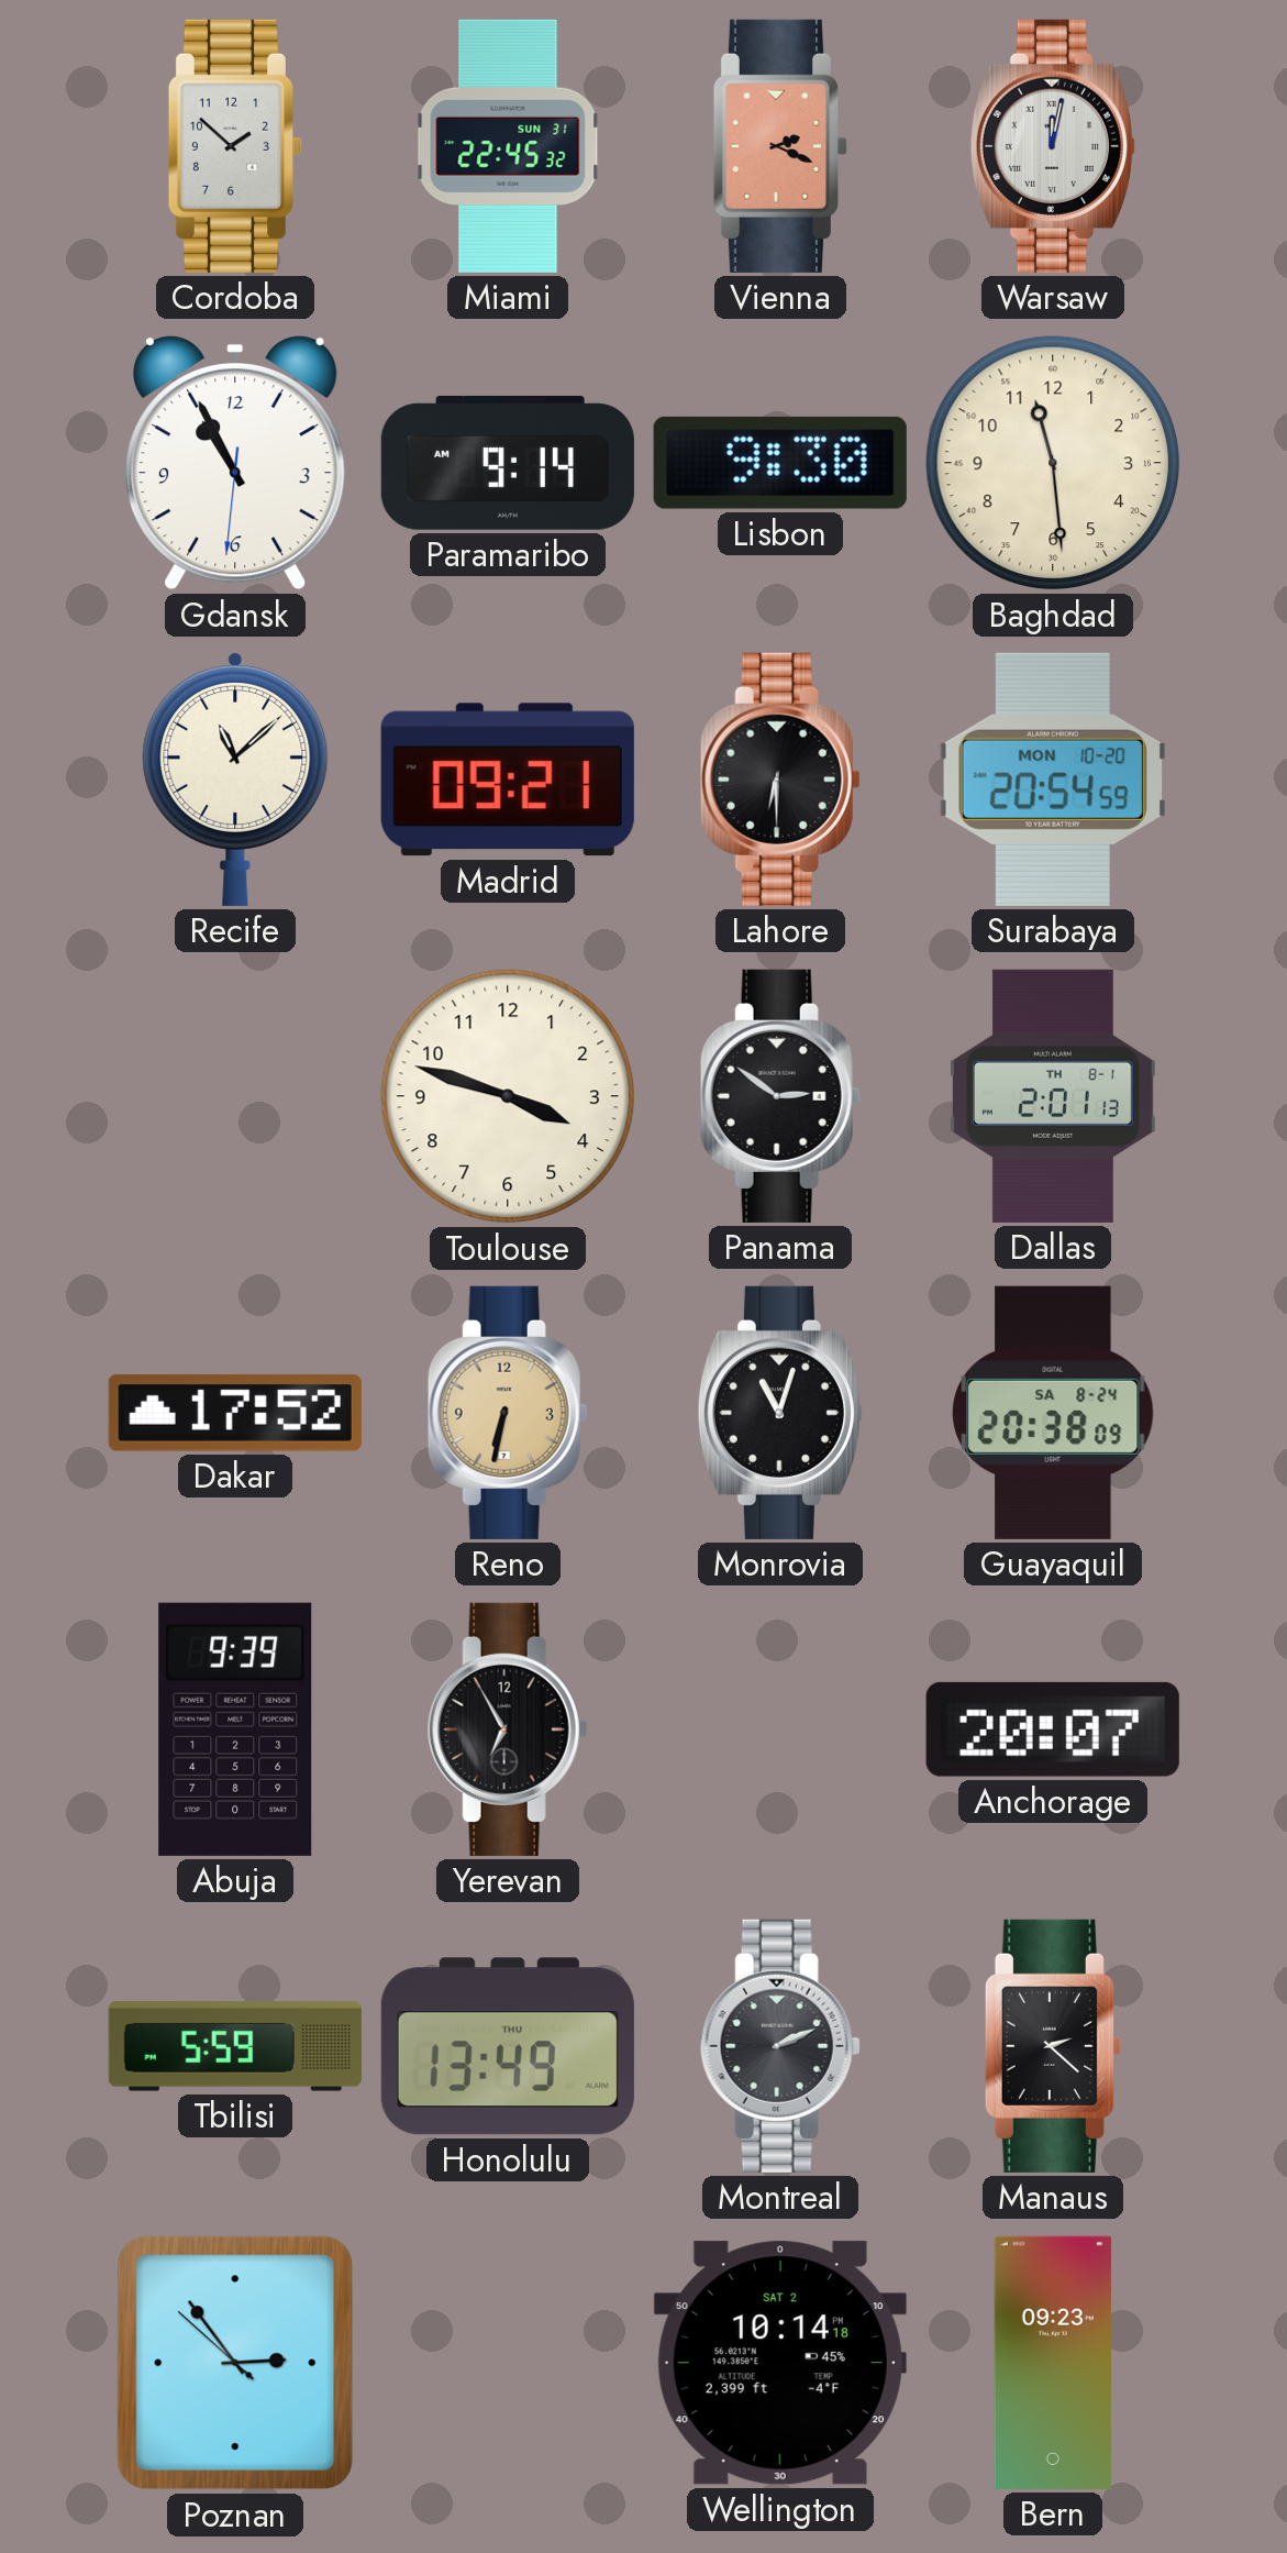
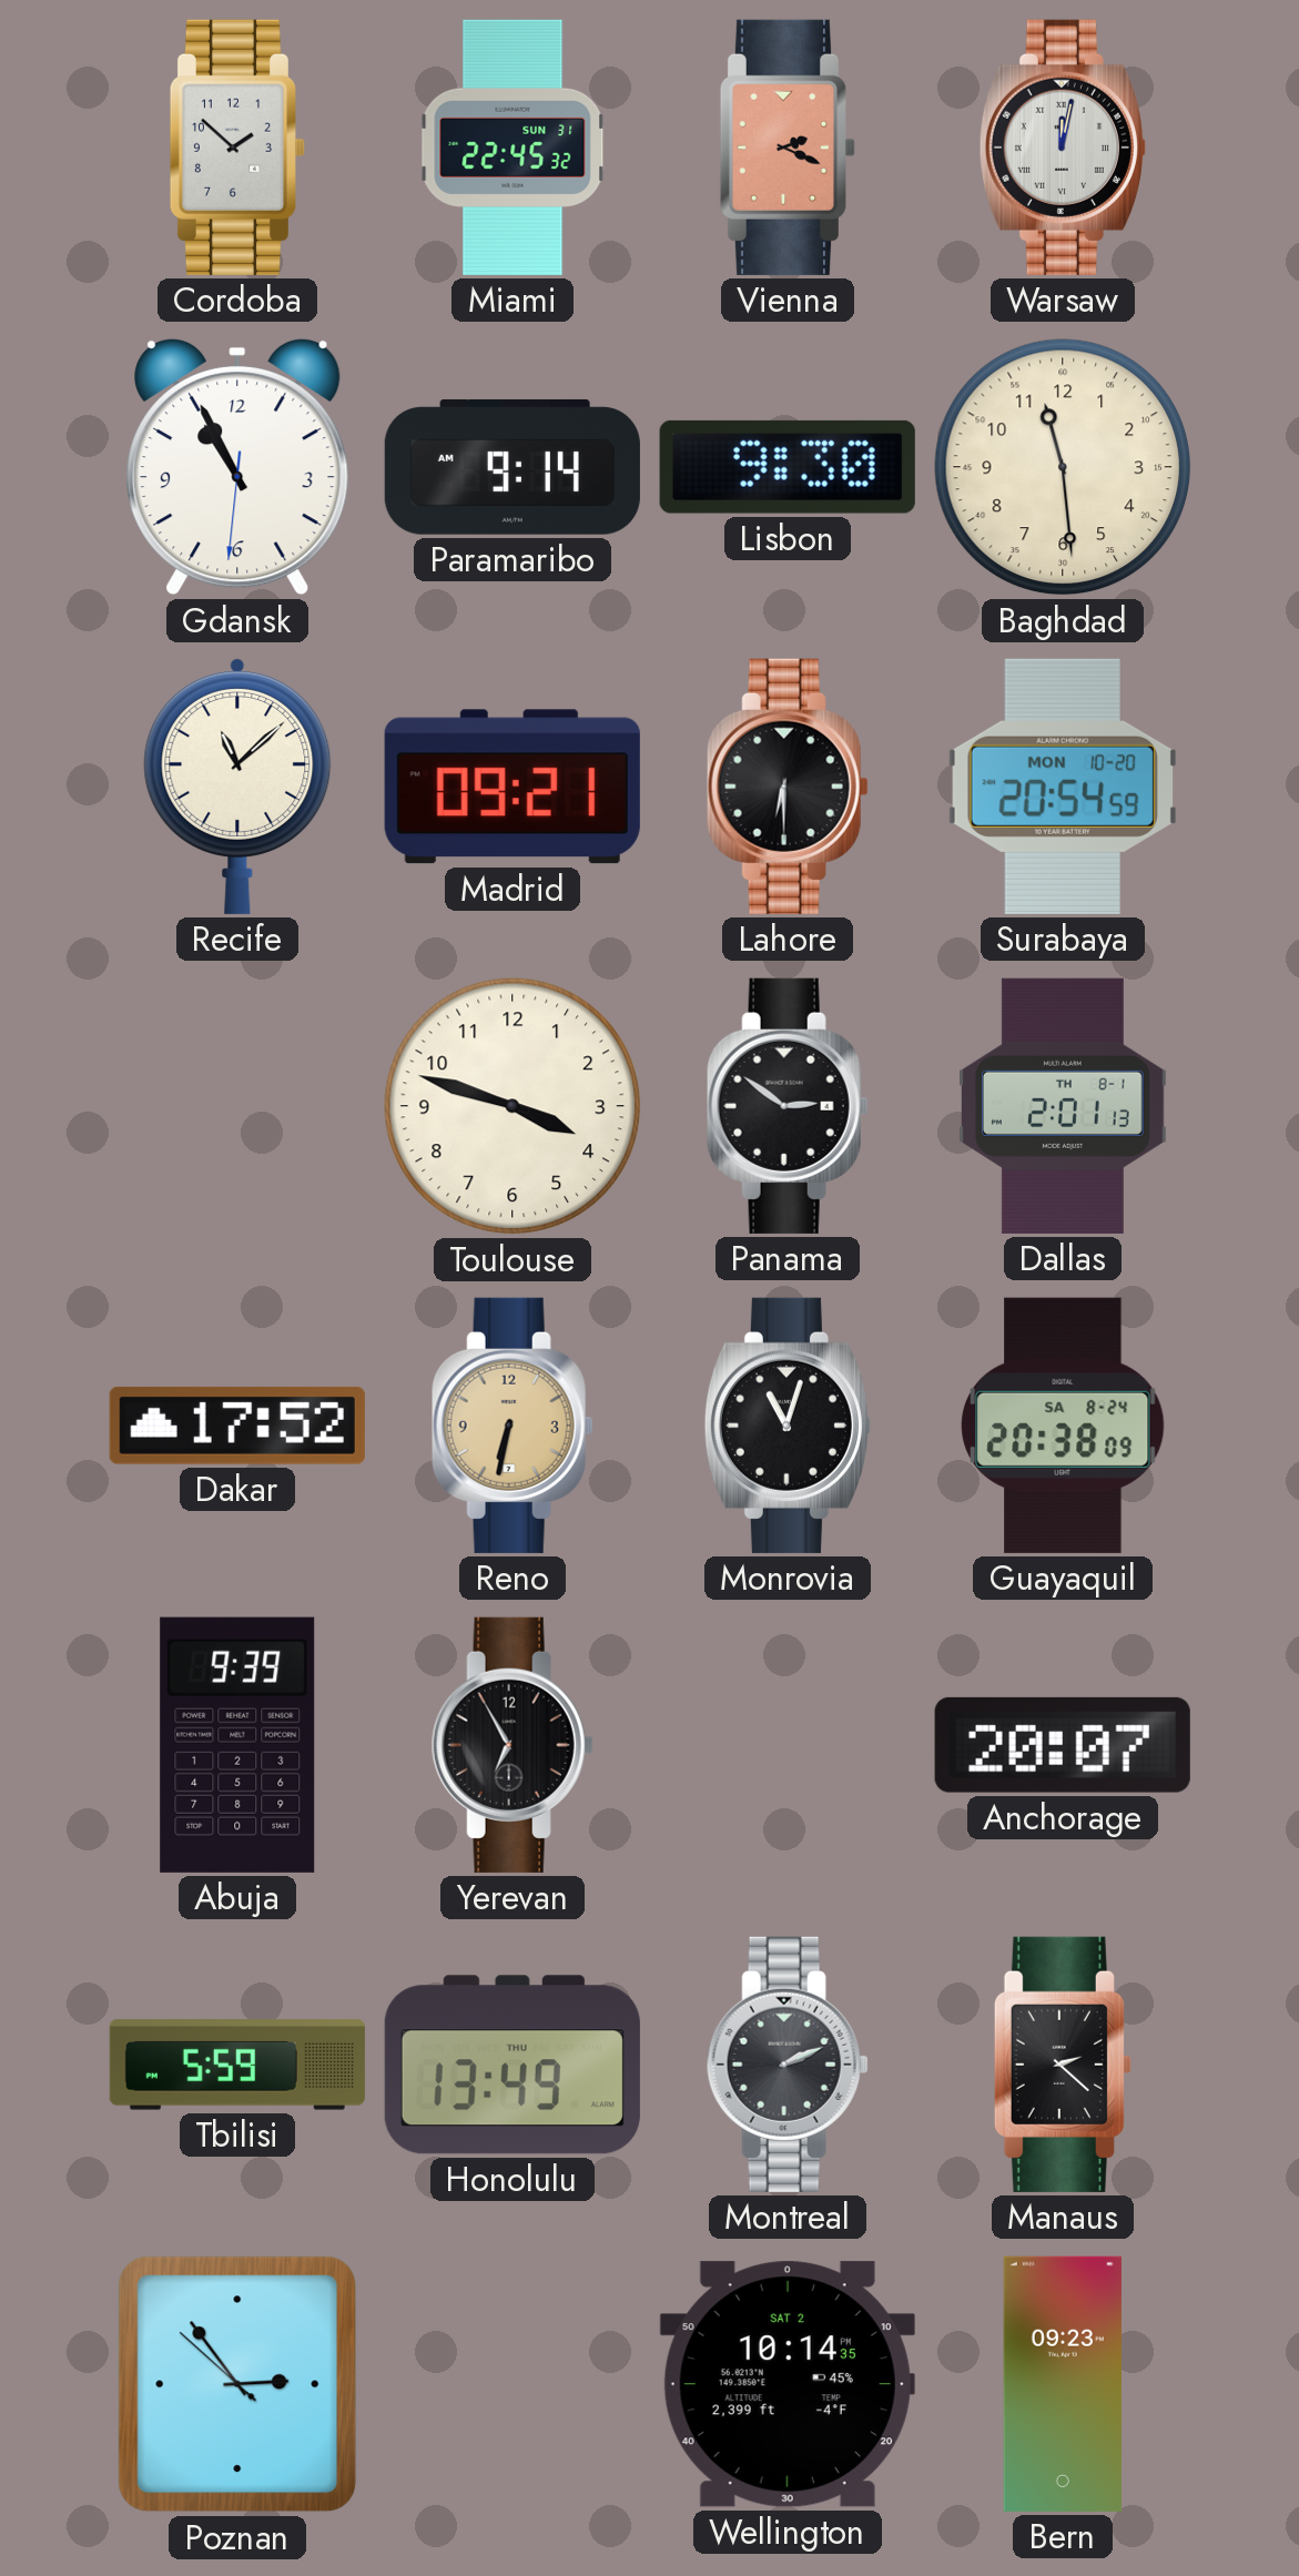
Wellington: 10:14:18 PM -> 10:14:35 PM
